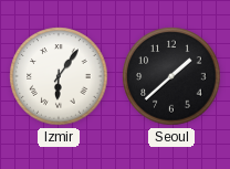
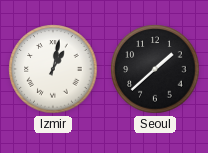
Izmir: 6:06 -> 1:02
